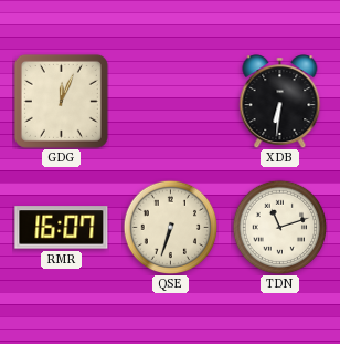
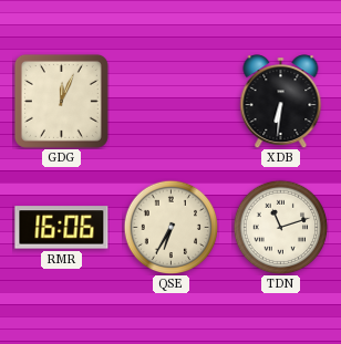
RMR: 16:07 -> 16:06
QSE: 6:33 -> 6:35
